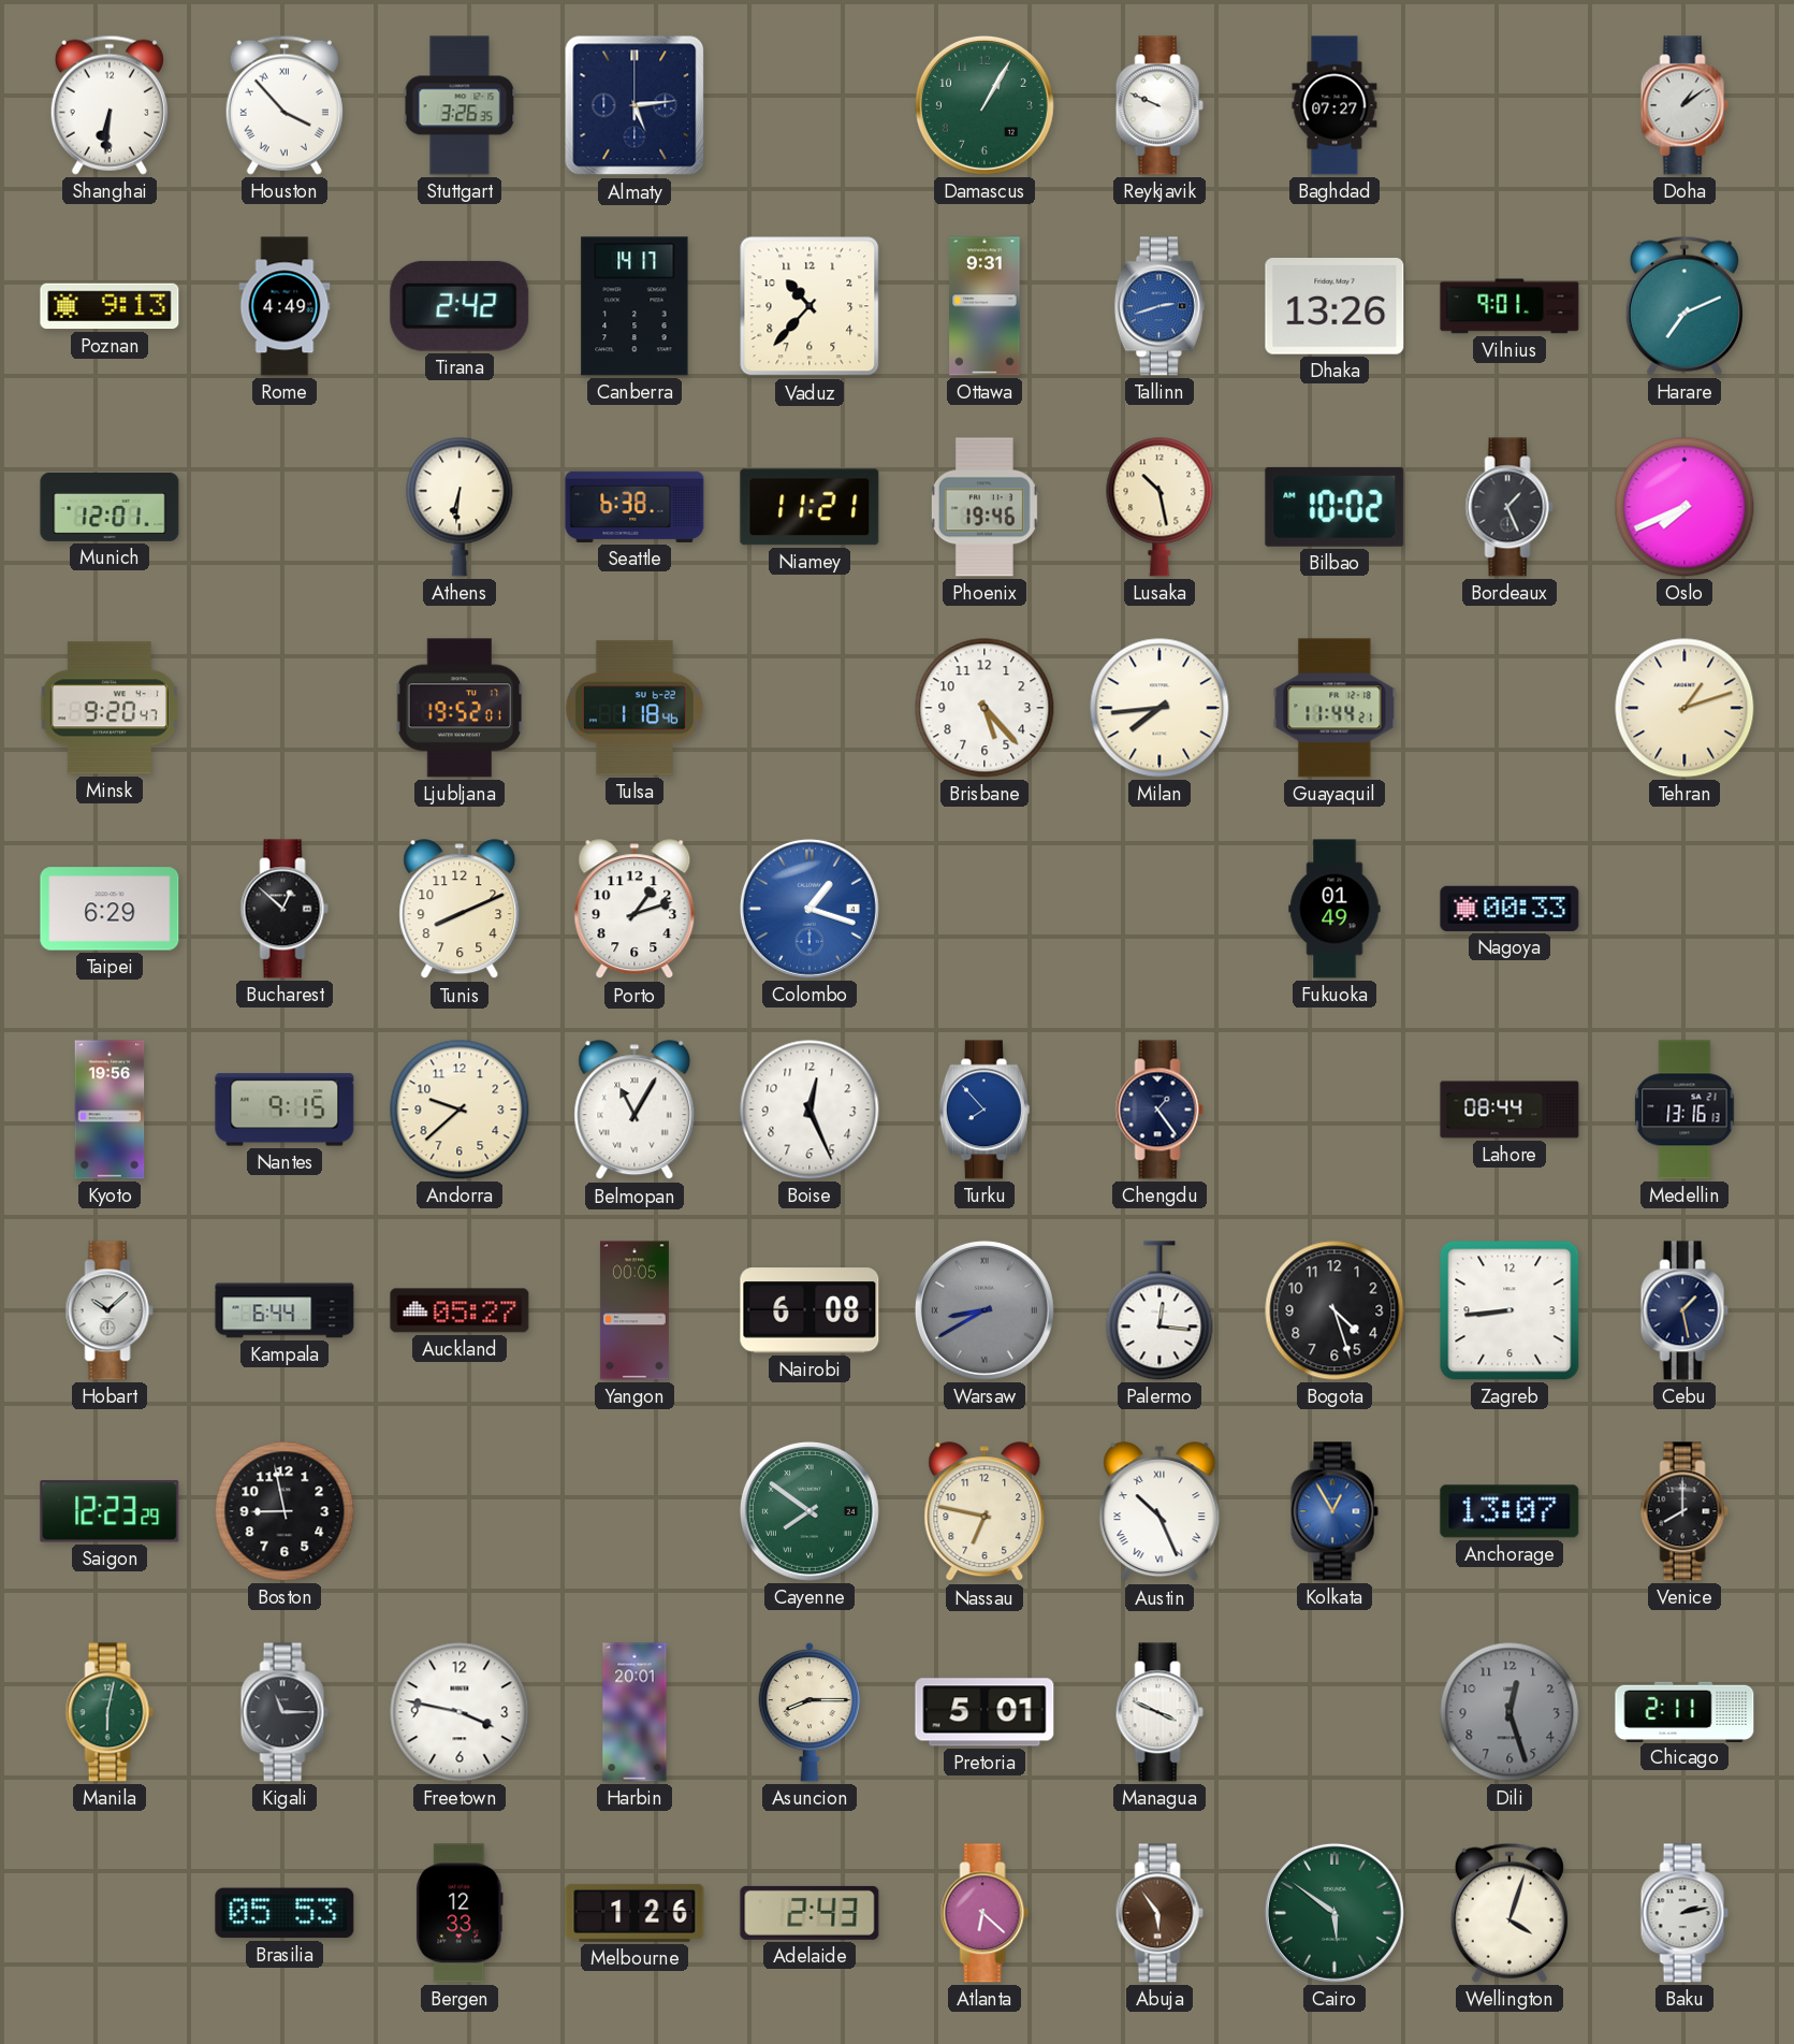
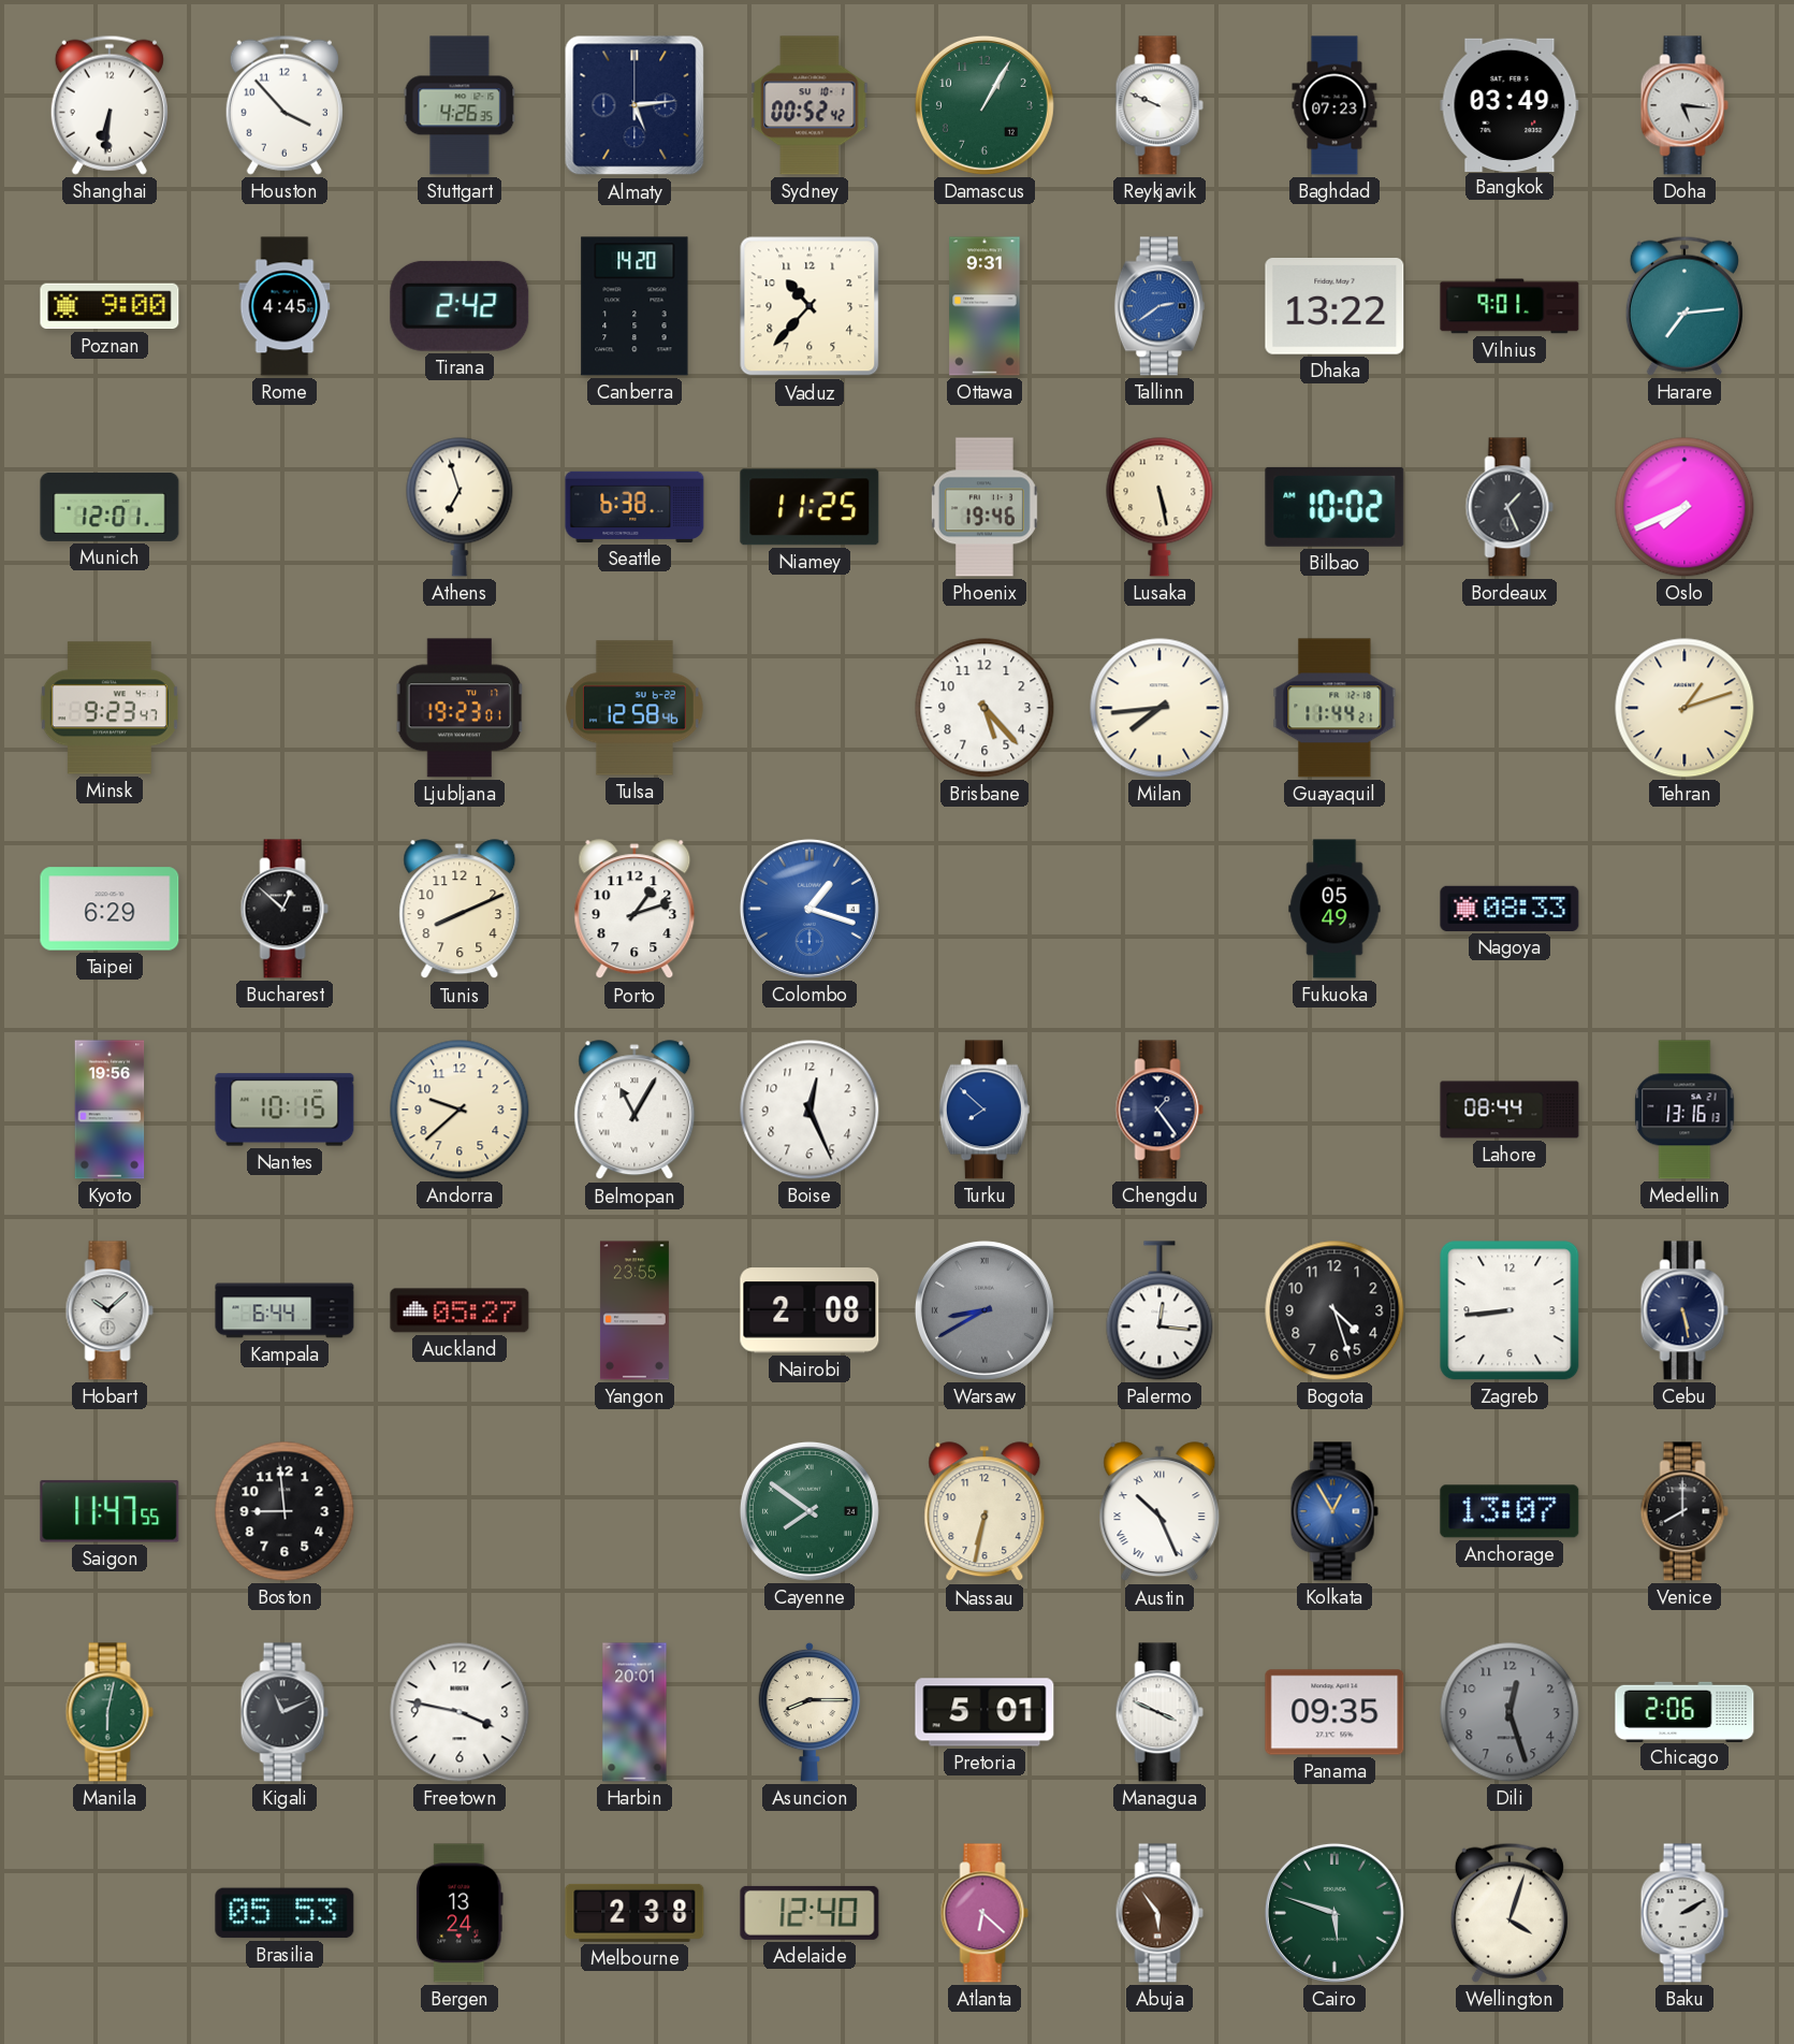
Houston numerals: Roman -> Arabic
Stuttgart: 3:26 -> 4:26
Sydney: none -> 00:52
Baghdad: 07:27 -> 07:23
Bangkok: none -> 03:49
Doha: 1:09 -> 5:16
Poznan: 9:13 -> 9:00
Rome: 4:49 -> 4:45
Canberra: 14:17 -> 14:20
Tallinn: 2:42 -> 2:39
Dhaka: 13:26 -> 13:22
Harare: 7:11 -> 7:14
Athens: 6:31 -> 6:57
Niamey: 11:21 -> 11:25
Lusaka: 10:28 -> 5:28
Minsk: 9:20 -> 9:23
Ljubljana: 19:52 -> 19:23
Tulsa: 1:18 -> 12:58
Fukuoka: 01:49 -> 05:49
Nagoya: 00:33 -> 08:33
Nantes: 9:15 -> 10:15
Turku: 7:53 -> 7:52
Yangon: 00:05 -> 23:55
Nairobi: 6:08 -> 2:08
Cebu: 1:28 -> 5:28
Saigon: 12:23 -> 11:47
Boston: 8:58 -> 8:59
Nassau: 6:47 -> 6:32
Kigali: 11:15 -> 11:11
Panama: none -> 09:35
Chicago: 2:11 -> 2:06
Bergen: 12:33 -> 13:24
Melbourne: 1:26 -> 2:38
Adelaide: 2:43 -> 12:40
Cairo: 5:51 -> 5:48
Baku: 2:13 -> 2:10
